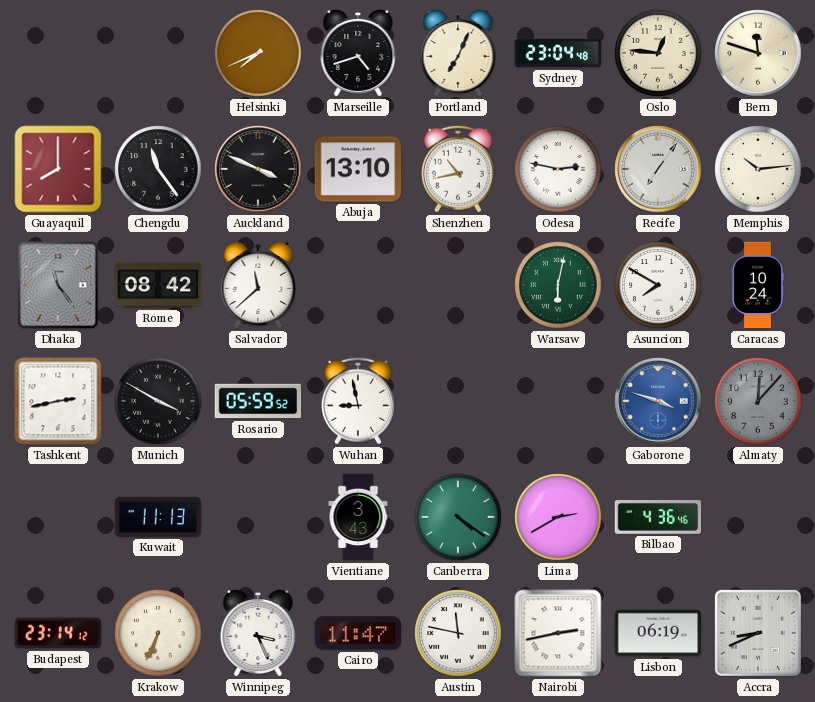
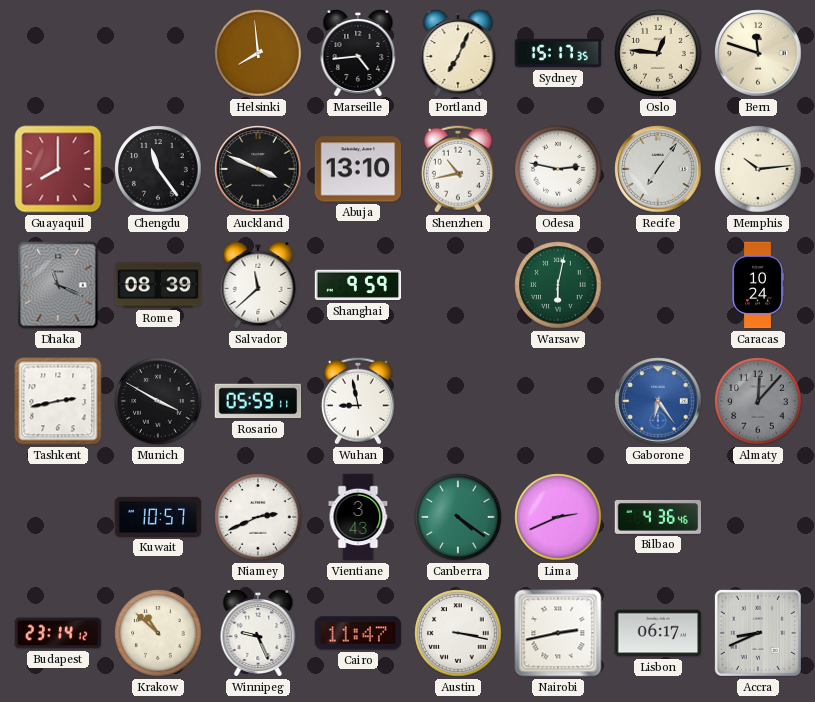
Helsinki: 7:41 -> 7:59
Marseille: 4:42 -> 4:44
Sydney: 23:04 -> 15:17
Dhaka: 11:24 -> 11:19
Rome: 08:42 -> 08:39
Shanghai: none -> 9:59
Asuncion: 7:50 -> none
Rosario: 05:59:52 -> 05:59:11
Gaborone: 3:48 -> 6:24
Kuwait: 11:13 -> 10:57
Niamey: none -> 2:41
Lima: 2:40 -> 2:41
Krakow: 6:34 -> 10:52
Winnipeg: 3:26 -> 9:26
Austin: 11:47 -> 3:17
Lisbon: 06:19 -> 06:17
